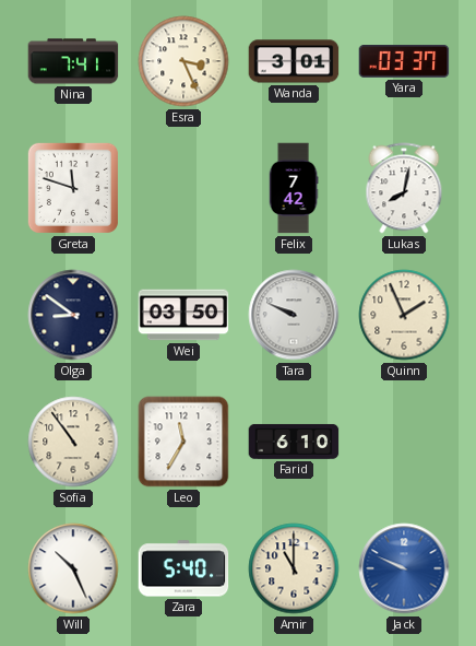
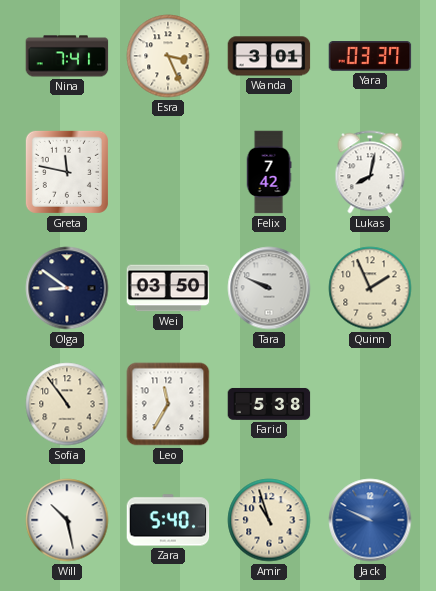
Greta: 11:48 -> 11:47
Farid: 6:10 -> 5:38
Will: 10:26 -> 10:28
Amir: 11:00 -> 10:57
